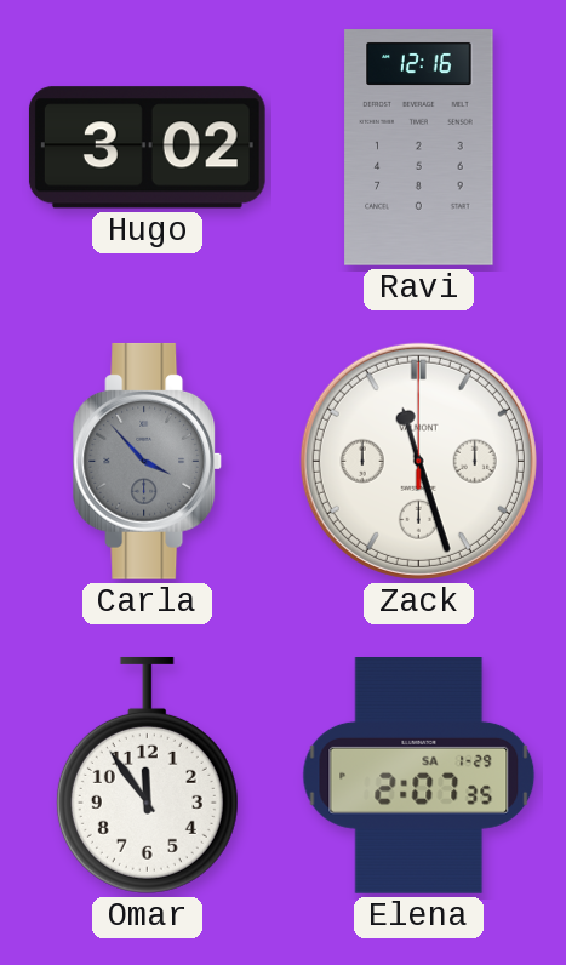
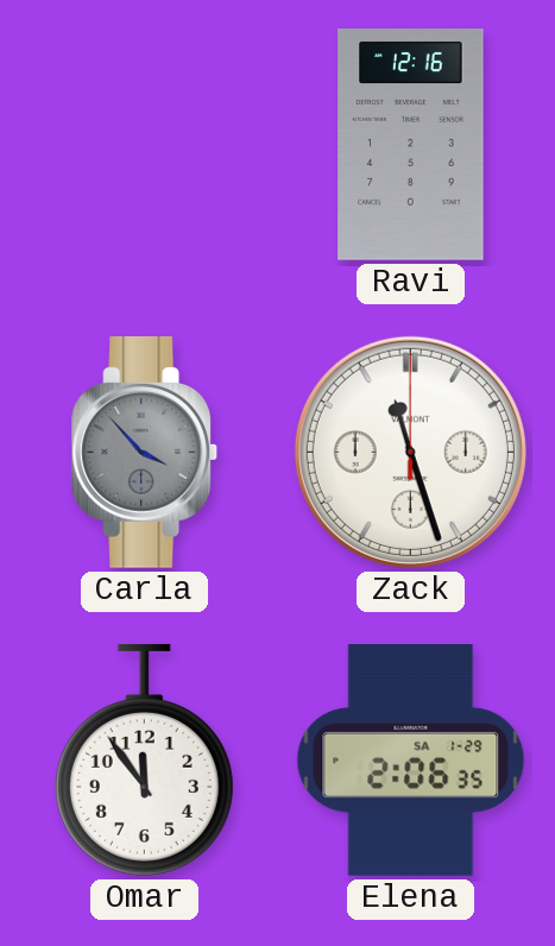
Hugo: 3:02 -> none
Elena: 2:07 -> 2:06
